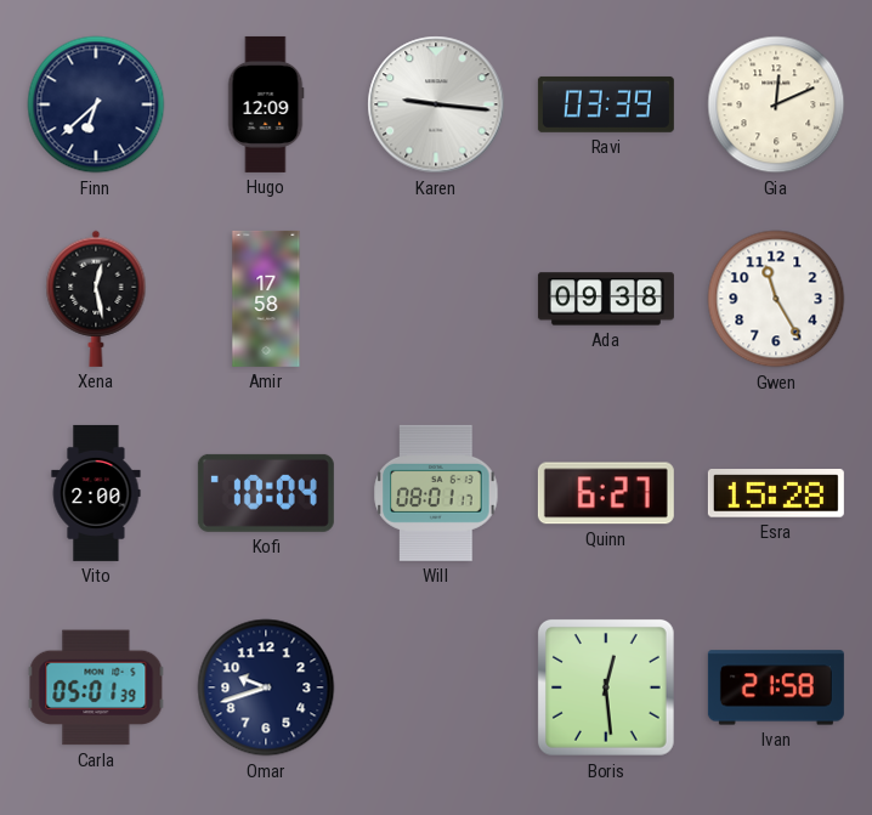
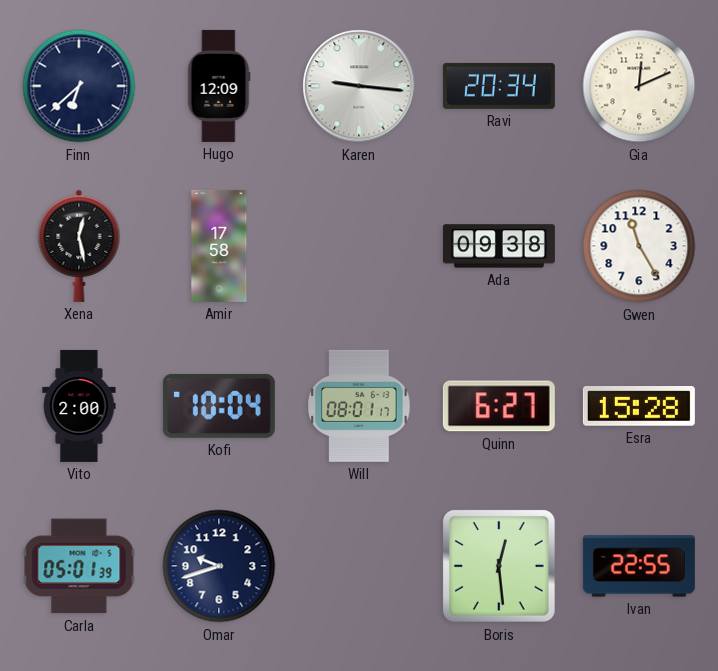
Ravi: 03:39 -> 20:34
Ivan: 21:58 -> 22:55
